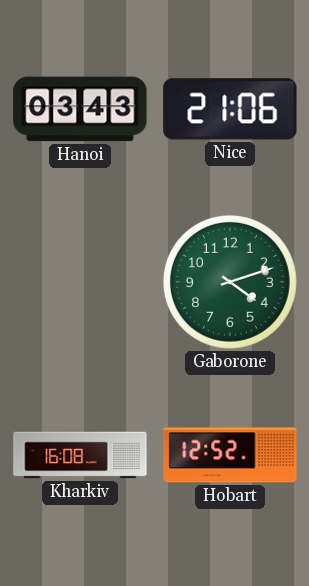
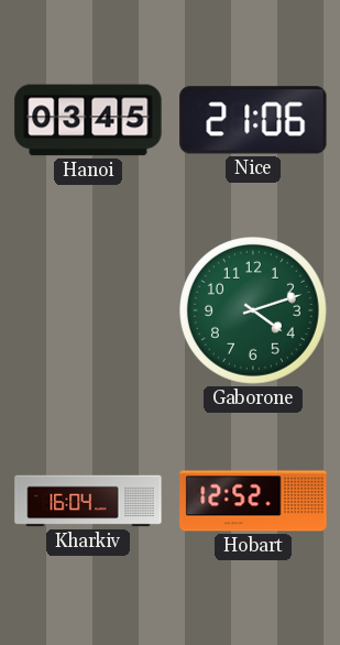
Hanoi: 03:43 -> 03:45
Kharkiv: 16:08 -> 16:04
